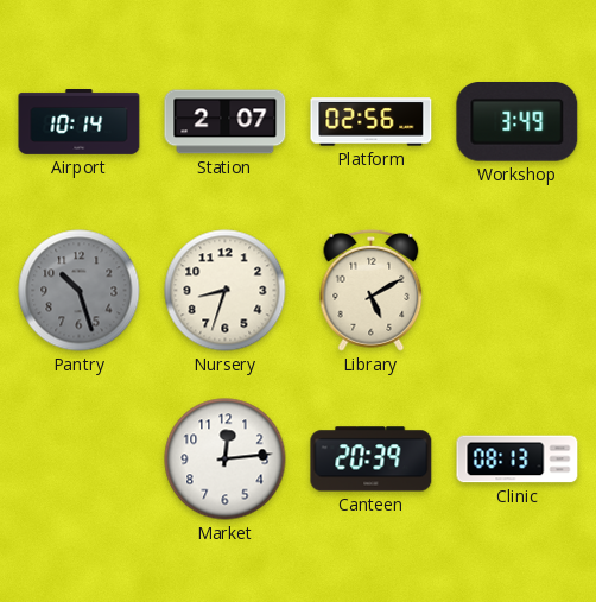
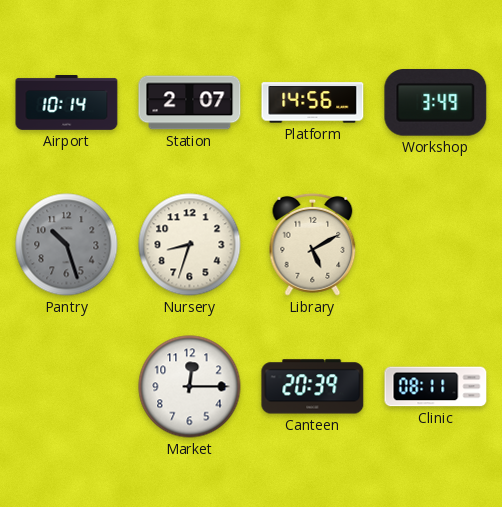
Platform: 02:56 -> 14:56
Market: 12:14 -> 12:15
Clinic: 08:13 -> 08:11
